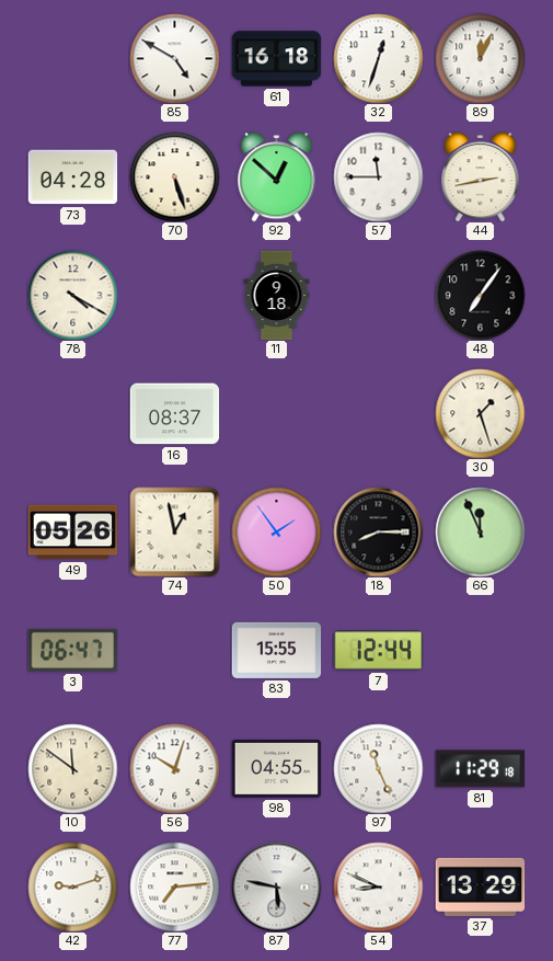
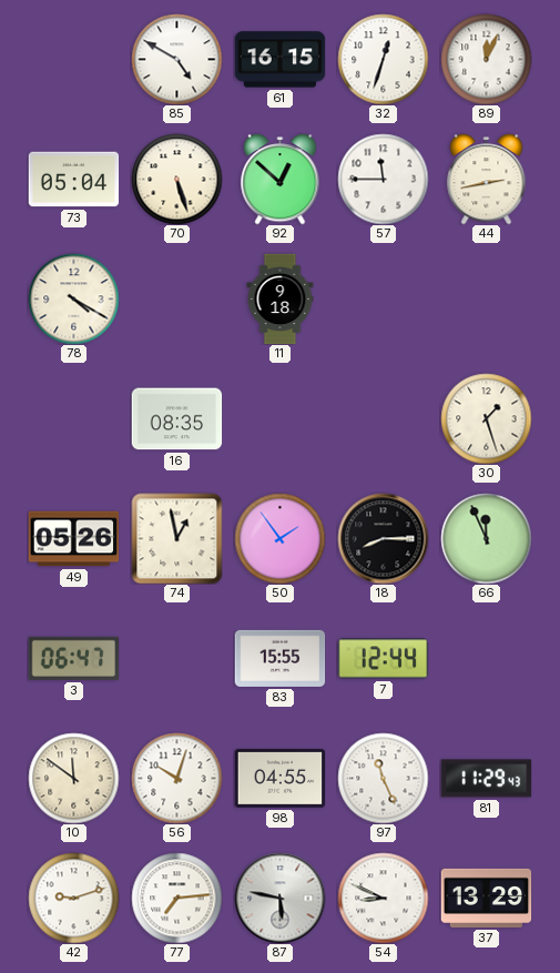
61: 16:18 -> 16:15
73: 04:28 -> 05:04
48: 7:06 -> none
16: 08:37 -> 08:35
81: 11:29:18 -> 11:29:43
